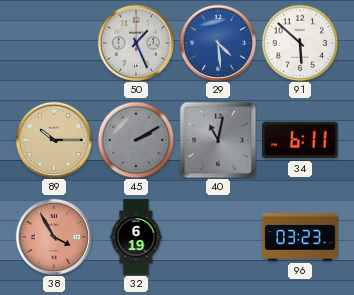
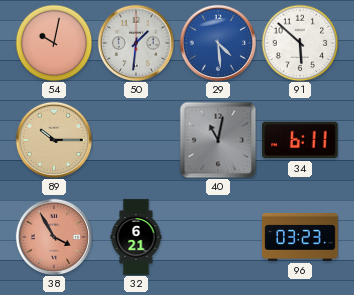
54: none -> 10:02
50: 1:26 -> 1:31
45: 2:10 -> none
32: 6:19 -> 6:21
